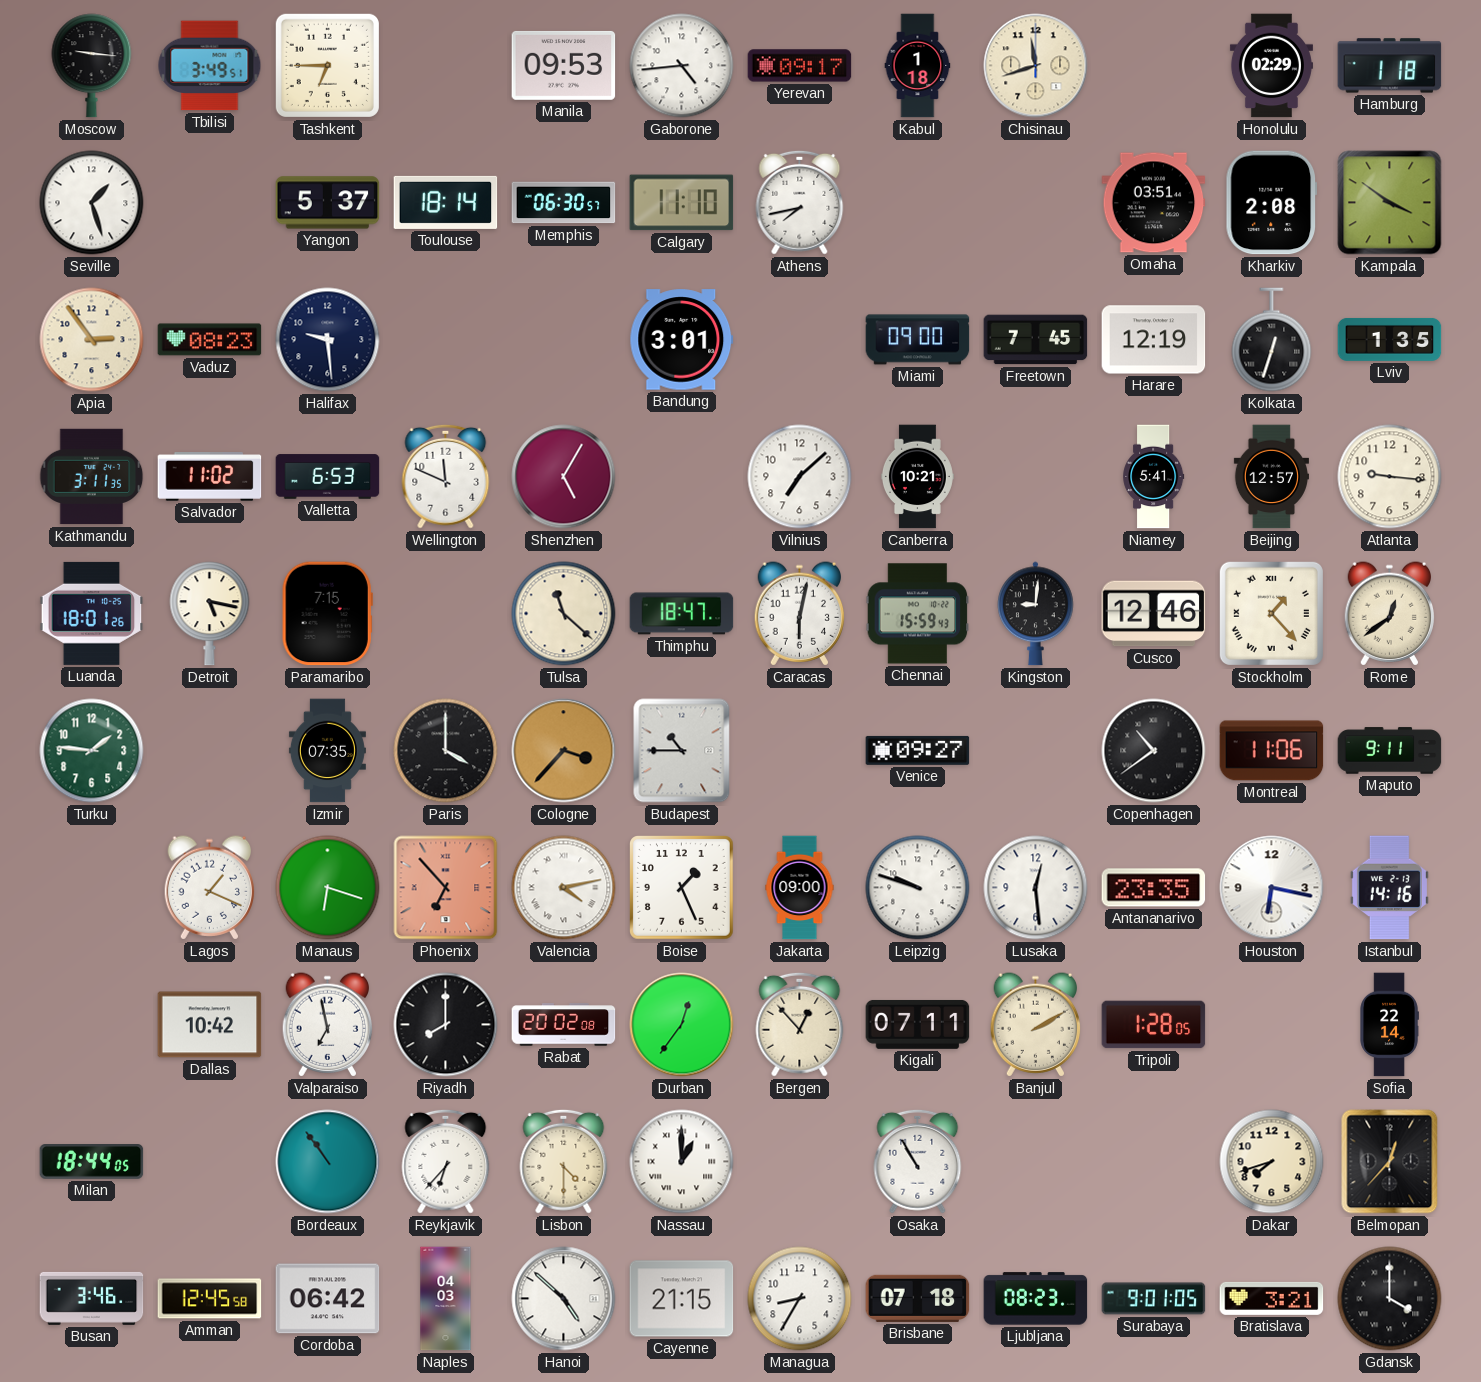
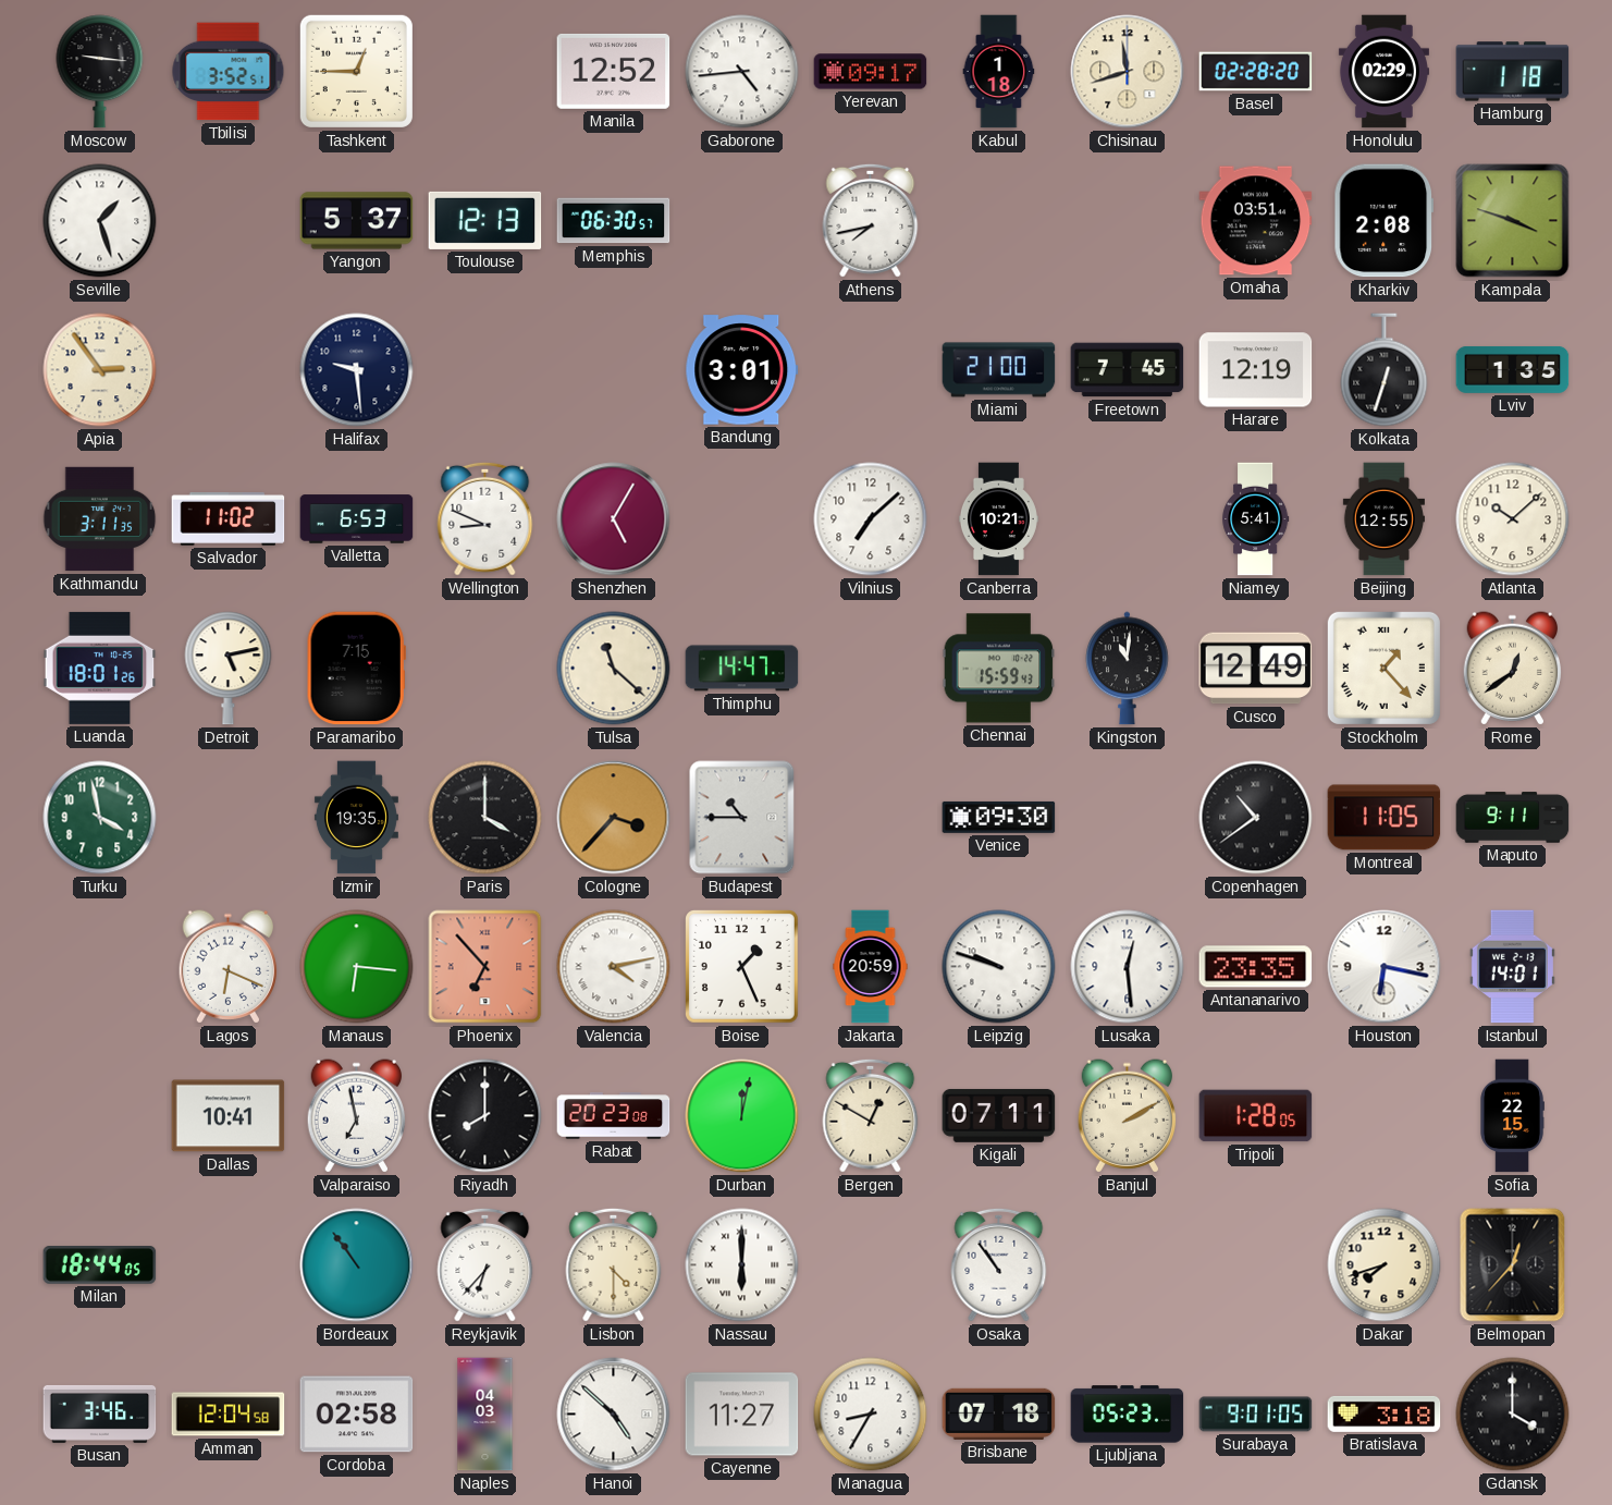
Tbilisi: 3:49 -> 3:52
Tashkent: 6:45 -> 12:45
Manila: 09:53 -> 12:52
Basel: none -> 02:28
Toulouse: 18:14 -> 12:13
Calgary: 11:10 -> none
Kampala: 3:51 -> 3:48
Vaduz: 08:23 -> none
Miami: 09:00 -> 21:00
Wellington: 11:49 -> 8:49
Beijing: 12:57 -> 12:55
Atlanta: 9:16 -> 10:08
Detroit: 5:17 -> 5:13
Thimphu: 18:47 -> 14:47
Caracas: 6:02 -> none
Kingston: 9:01 -> 11:01
Cusco: 12:46 -> 12:49
Turku: 1:46 -> 3:58
Izmir: 07:35 -> 19:35
Venice: 09:27 -> 09:30
Montreal: 11:06 -> 11:05
Lagos: 1:19 -> 6:19
Manaus: 6:18 -> 6:16
Jakarta: 09:00 -> 20:59
Istanbul: 14:16 -> 14:01
Dallas: 10:42 -> 10:41
Rabat: 20:02 -> 20:23
Durban: 12:36 -> 12:02
Bergen: 12:53 -> 12:50
Sofia: 22:14 -> 22:15
Nassau: 1:00 -> 6:00
Osaka: 10:55 -> 10:54
Amman: 12:45 -> 12:04
Cordoba: 06:42 -> 02:58
Cayenne: 21:15 -> 11:27
Ljubljana: 08:23 -> 05:23
Bratislava: 3:21 -> 3:18
